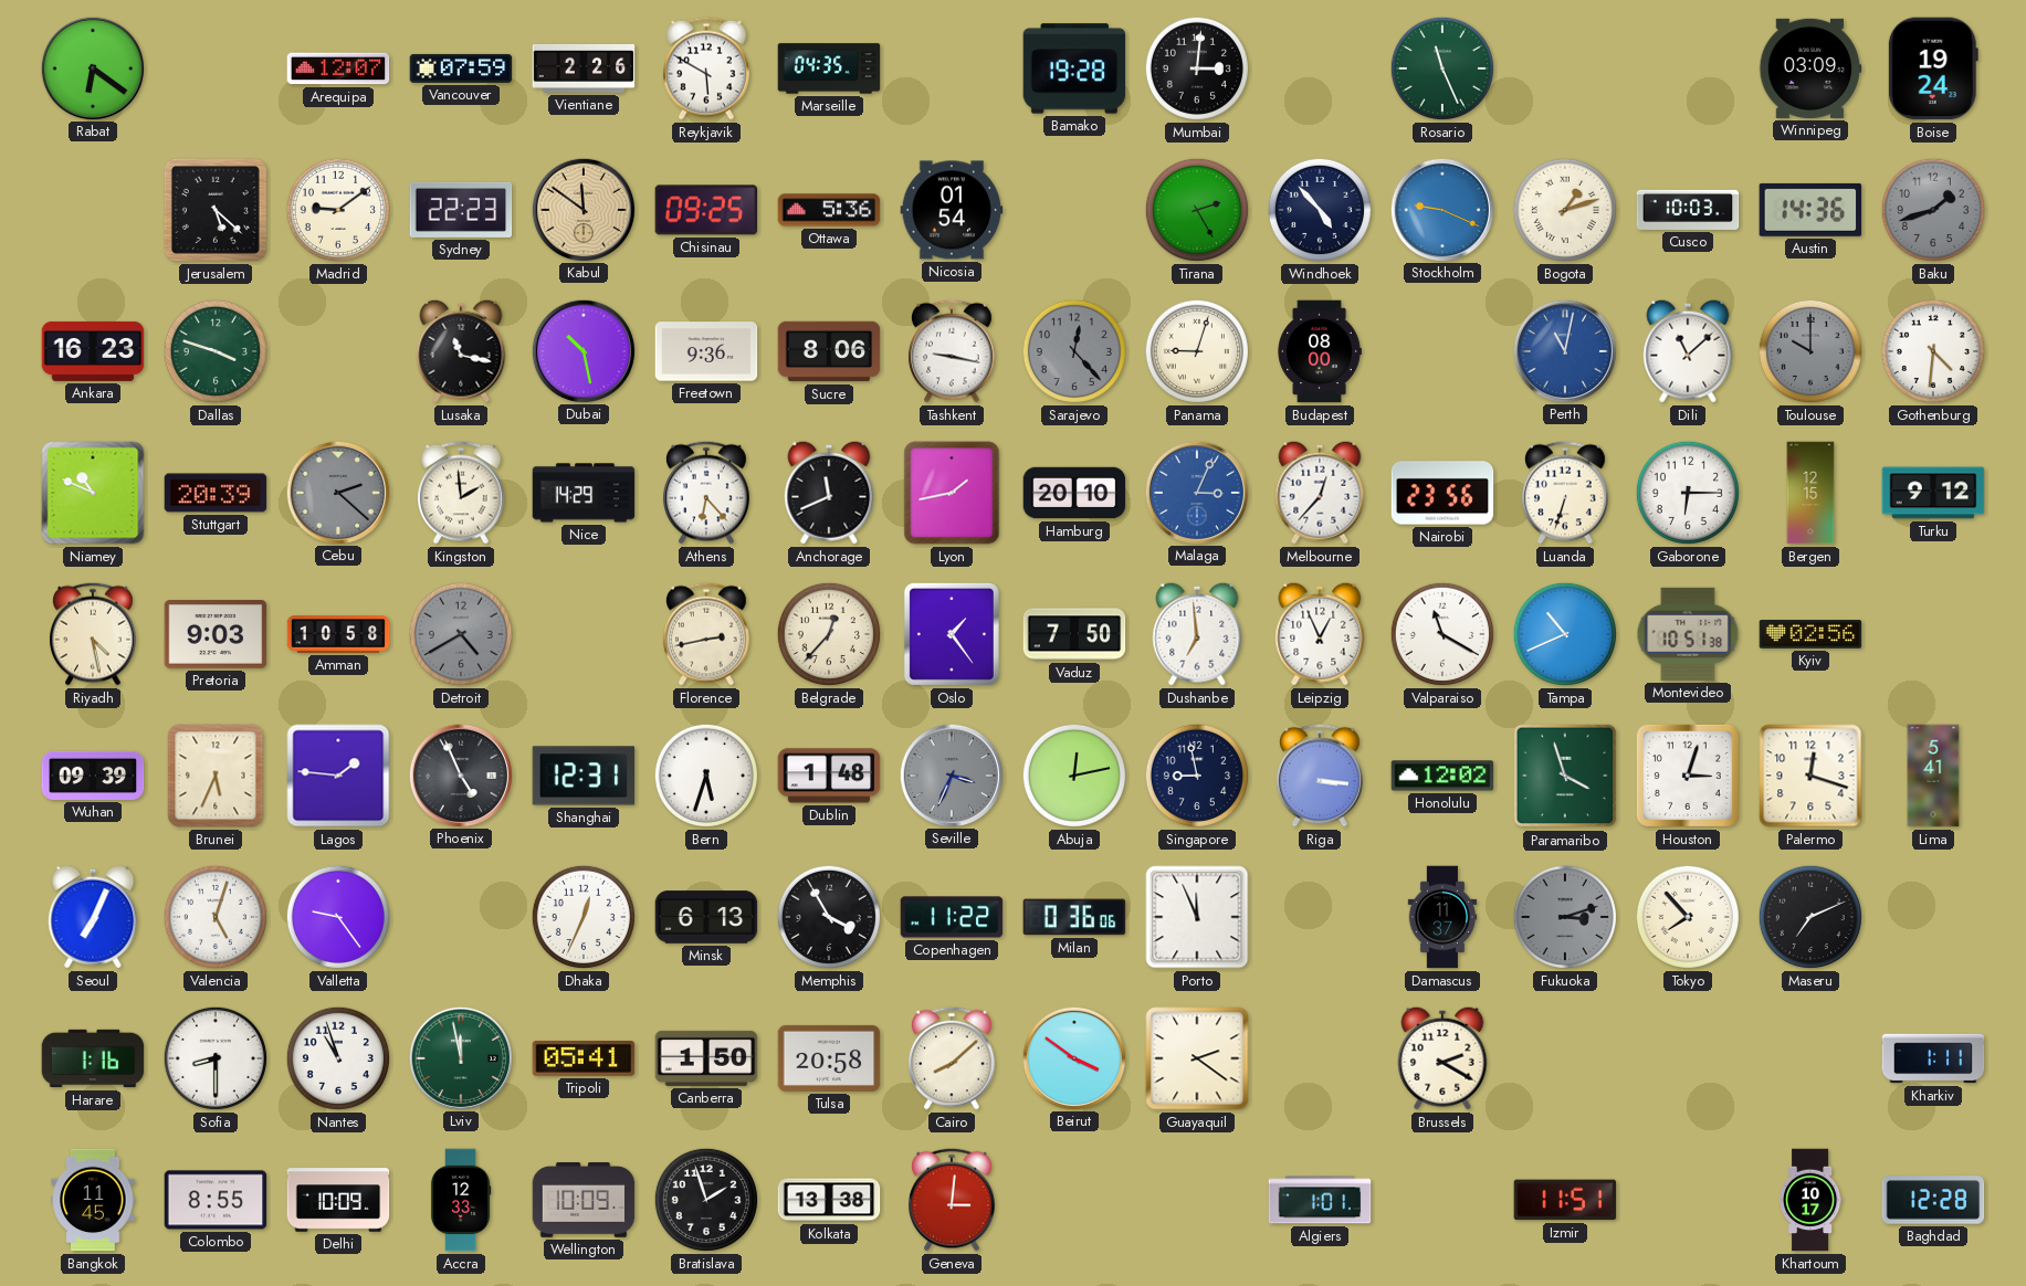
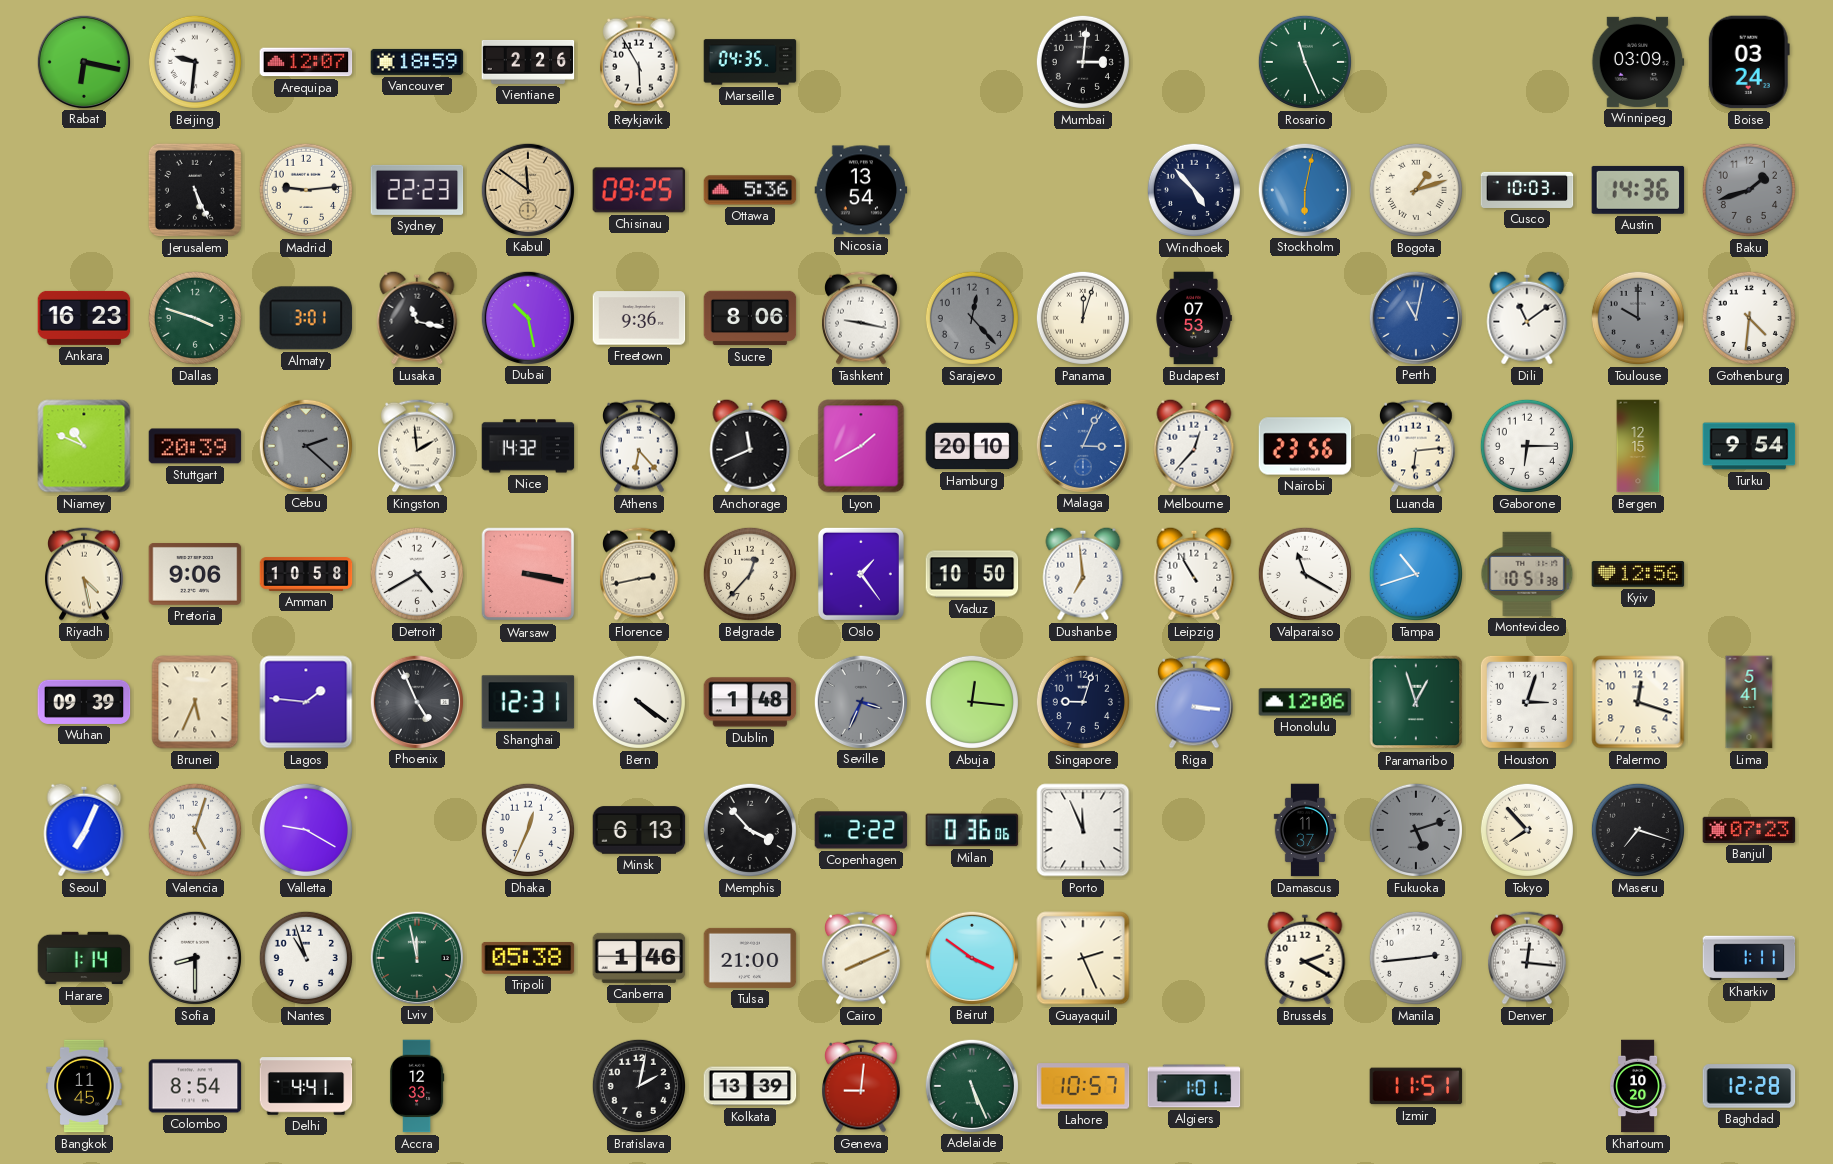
Rabat: 6:21 -> 6:17
Beijing: none -> 9:31
Vancouver: 07:59 -> 18:59
Reykjavik: 5:50 -> 5:55
Bamako: 19:28 -> none
Boise: 19:24 -> 03:24
Jerusalem: 5:22 -> 5:26
Madrid: 9:09 -> 9:14
Nicosia: 01:54 -> 13:54
Tirana: 2:25 -> none
Stockholm: 9:19 -> 6:02
Almaty: none -> 3:01
Panama: 9:03 -> 12:03
Budapest: 08:00 -> 07:53
Dili: 11:08 -> 11:09
Nice: 14:29 -> 14:32
Lyon: 1:43 -> 1:40
Luanda: 6:33 -> 6:14
Turku: 9:12 -> 9:54
Pretoria: 9:03 -> 9:06
Detroit dial: grey -> white
Warsaw: none -> 3:17
Vaduz: 7:50 -> 10:50
Leipzig: 12:56 -> 10:55
Tampa: 10:41 -> 10:42
Kyiv: 02:56 -> 12:56
Bern: 5:33 -> 4:21
Abuja: 12:13 -> 12:16
Singapore: 8:58 -> 9:03
Honolulu: 12:02 -> 12:06
Paramaribo: 3:57 -> 12:57
Valletta: 9:24 -> 9:20
Memphis: 3:55 -> 3:53
Copenhagen: 11:22 -> 2:22
Fukuoka: 3:12 -> 5:12
Maseru: 7:11 -> 7:18
Banjul: none -> 07:23
Harare: 1:16 -> 1:14
Tripoli: 05:41 -> 05:38
Canberra: 1:50 -> 1:46
Tulsa: 20:58 -> 21:00
Cairo: 8:08 -> 8:11
Guayaquil: 2:21 -> 2:26
Manila: none -> 2:44
Denver: none -> 12:16
Colombo: 8:55 -> 8:54
Delhi: 10:09 -> 4:41
Wellington: 10:09 -> none
Bratislava: 1:57 -> 2:02
Kolkata: 13:38 -> 13:39
Geneva: 3:01 -> 9:01
Adelaide: none -> 5:26
Lahore: none -> 10:57
Khartoum: 10:17 -> 10:20
